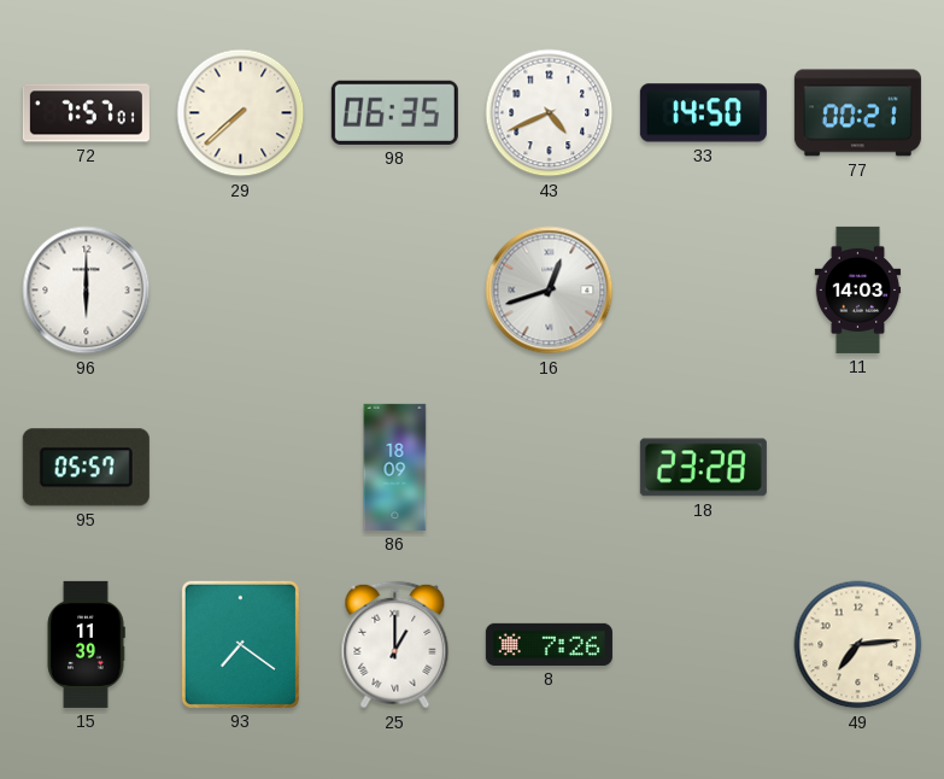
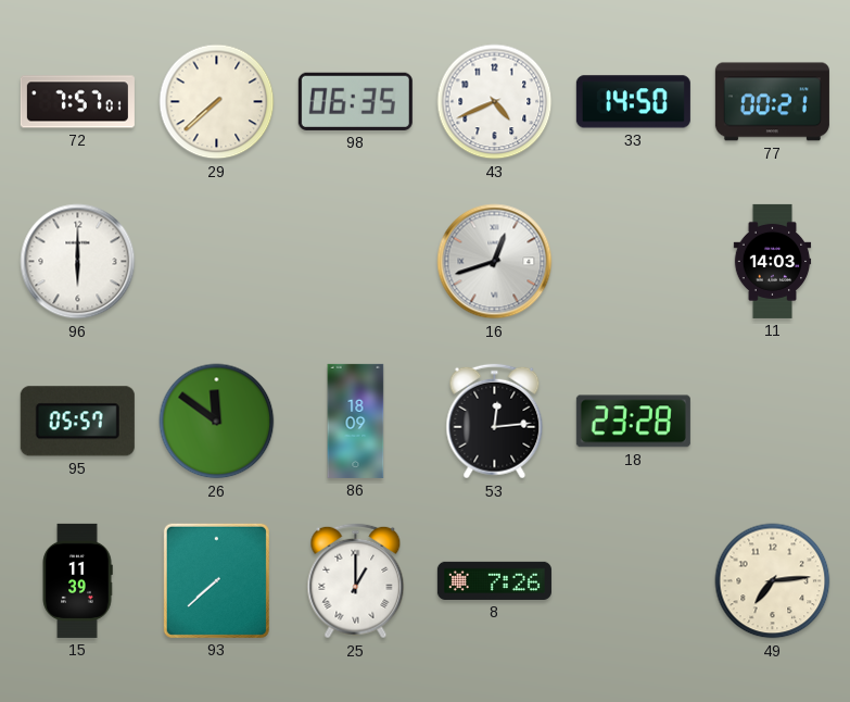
26: none -> 11:51
53: none -> 12:14
93: 7:21 -> 7:38
